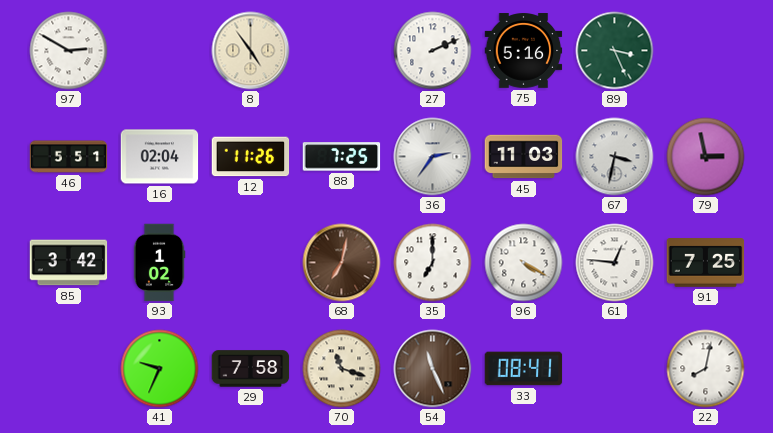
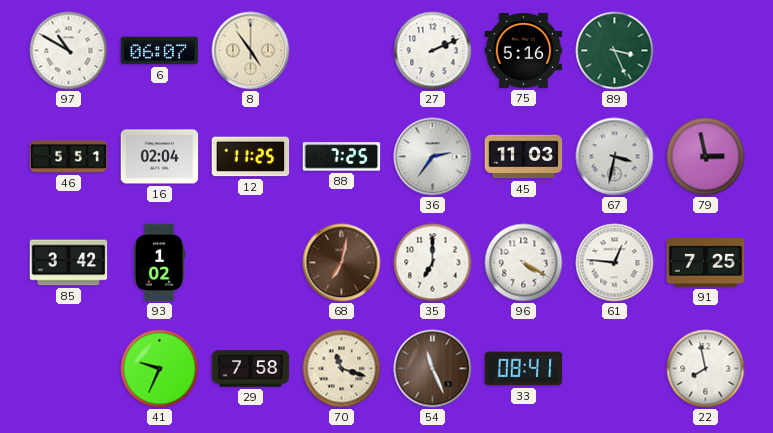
97: 2:50 -> 10:50
6: none -> 06:07
12: 11:26 -> 11:25
22: 8:02 -> 7:58
